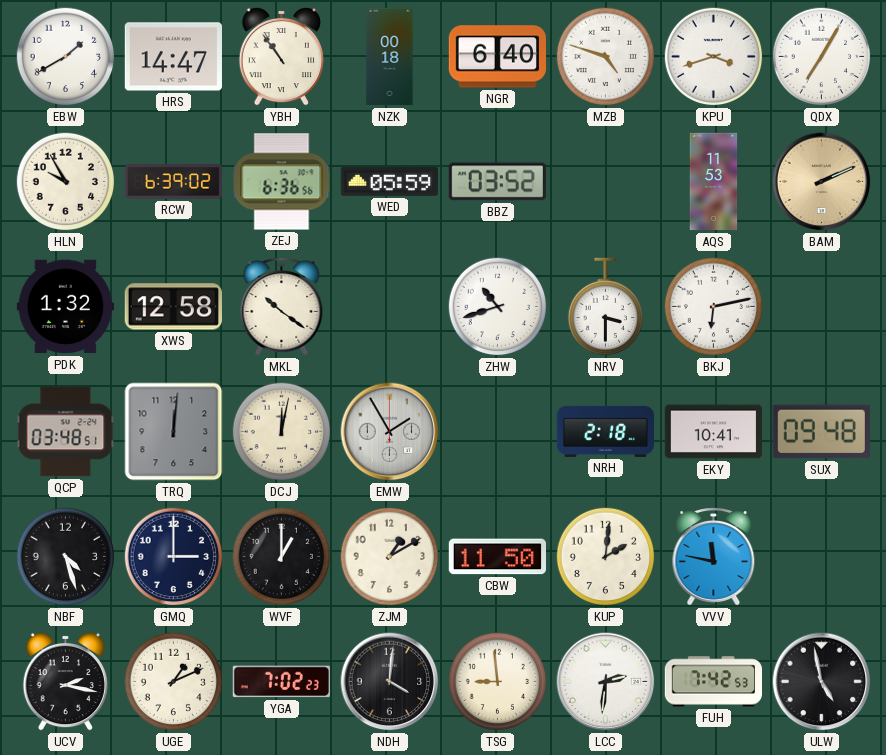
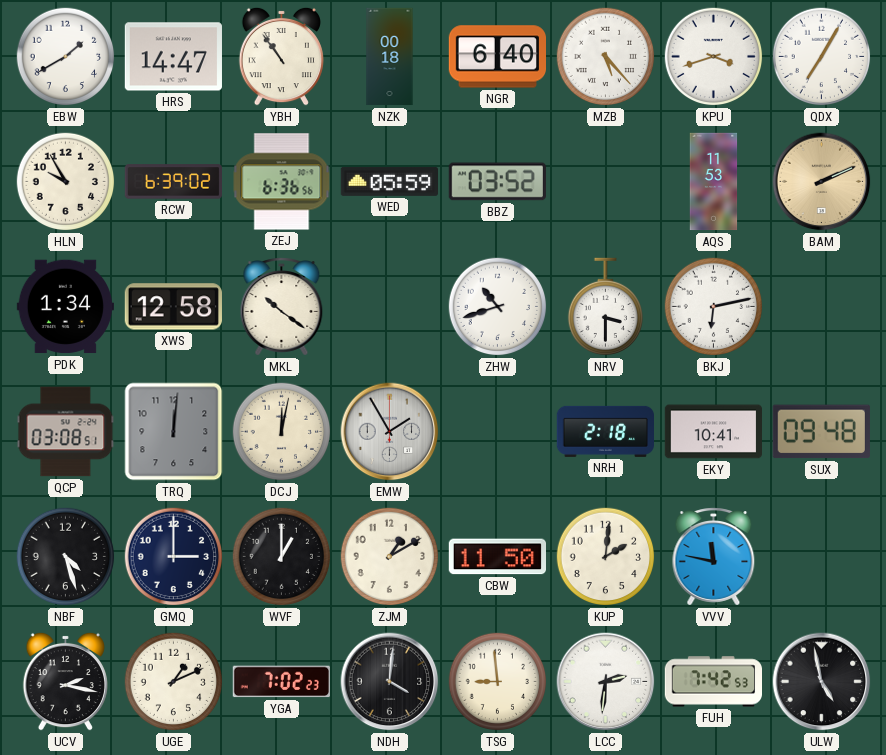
MZB: 4:48 -> 5:23
PDK: 1:32 -> 1:34
QCP: 03:48 -> 03:08
